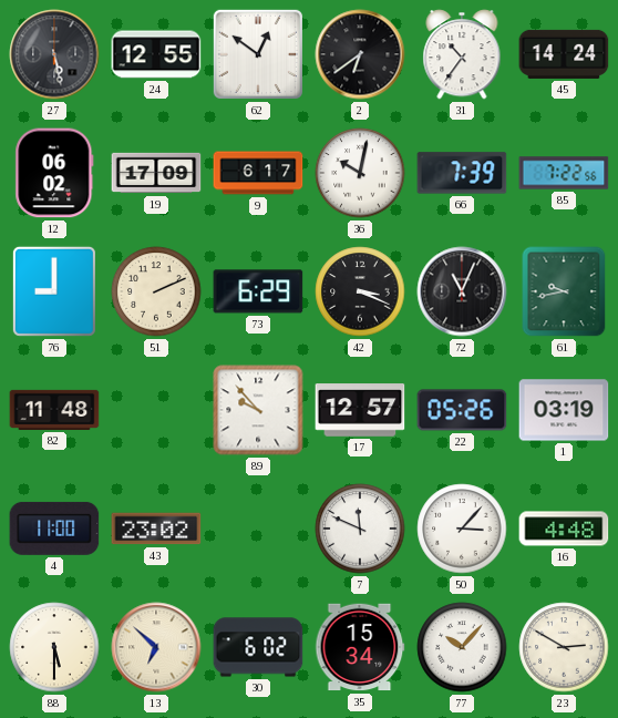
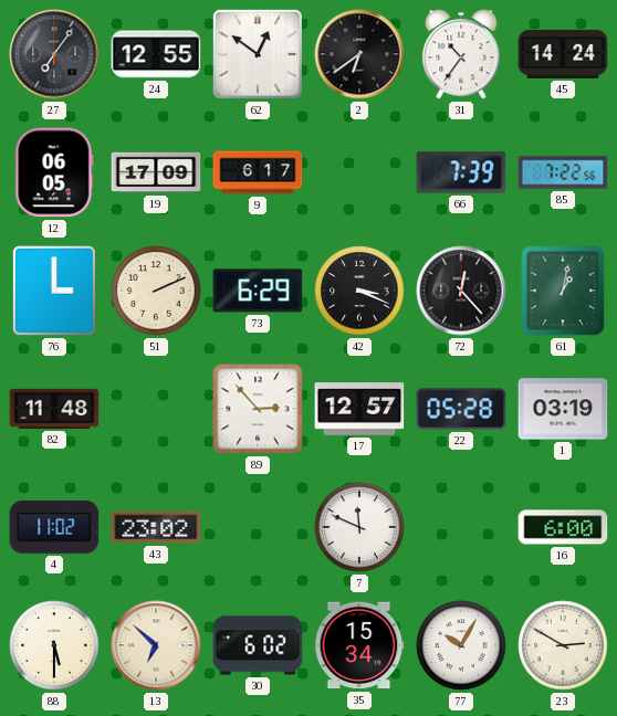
27: 5:28 -> 7:06
12: 06:02 -> 06:05
36: 10:02 -> none
76: 9:00 -> 3:00
72: 11:04 -> 12:23
61: 9:43 -> 1:02
89: 9:53 -> 2:53
22: 05:26 -> 05:28
4: 11:00 -> 11:02
50: 3:07 -> none
16: 4:48 -> 6:00
77: 10:07 -> 10:05
